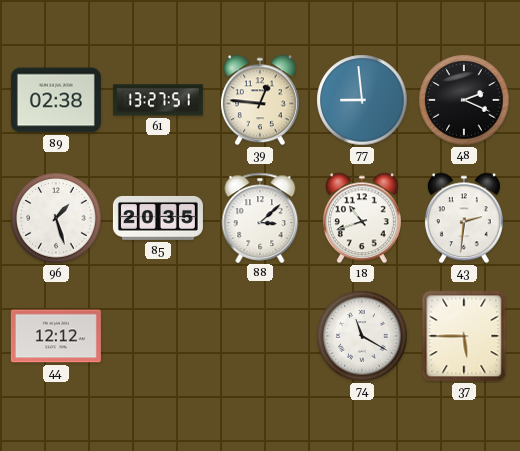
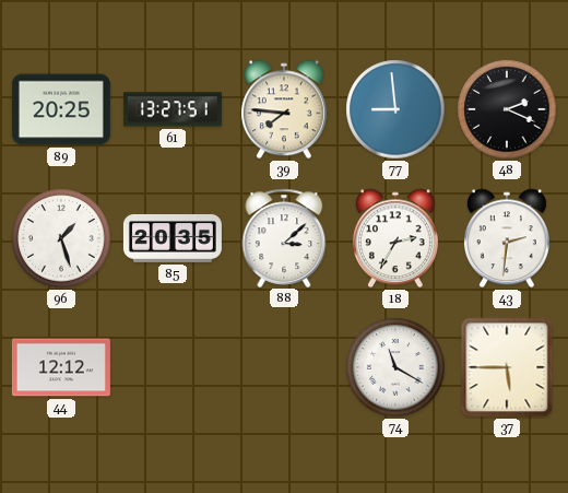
89: 02:38 -> 20:25
39: 12:46 -> 7:46
18: 10:42 -> 2:35
